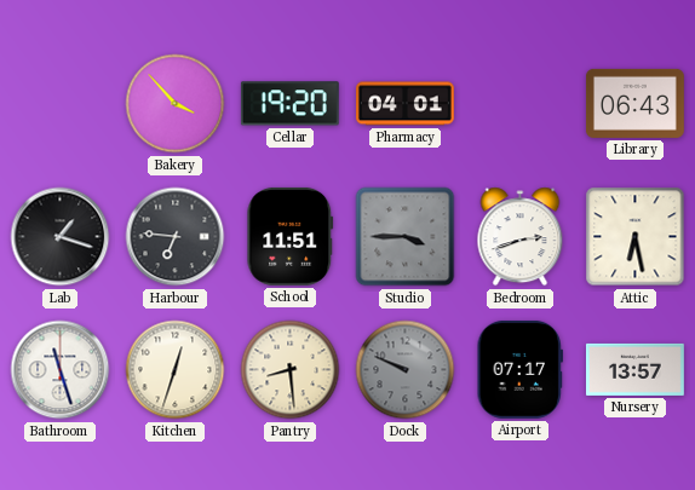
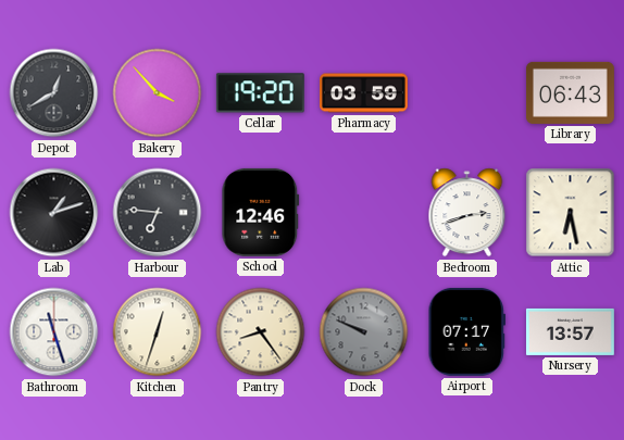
Depot: none -> 12:40
Pharmacy: 04:01 -> 03:59
Lab: 1:18 -> 1:12
School: 11:51 -> 12:46
Studio: 3:45 -> none
Pantry: 8:29 -> 8:24
